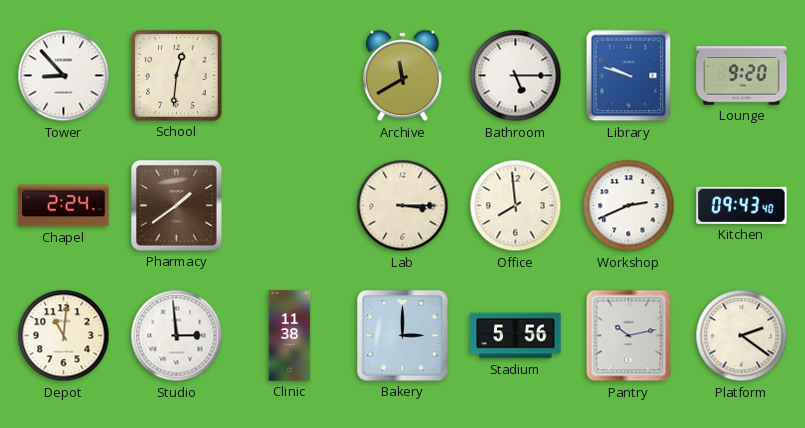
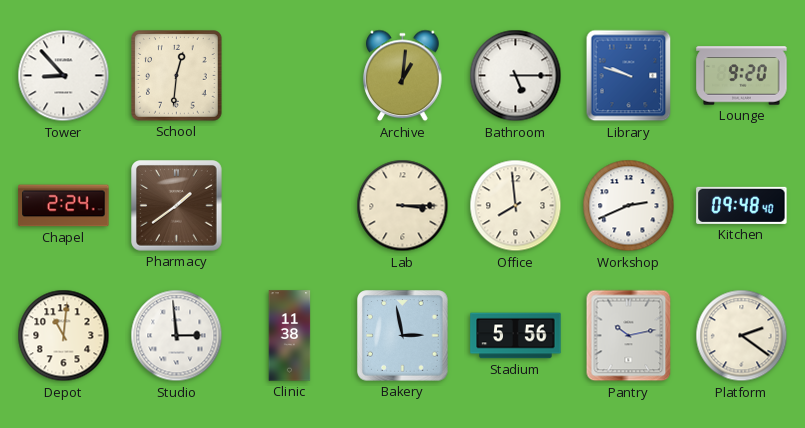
Archive: 11:40 -> 1:01
Kitchen: 09:43 -> 09:48
Bakery: 3:00 -> 2:58
